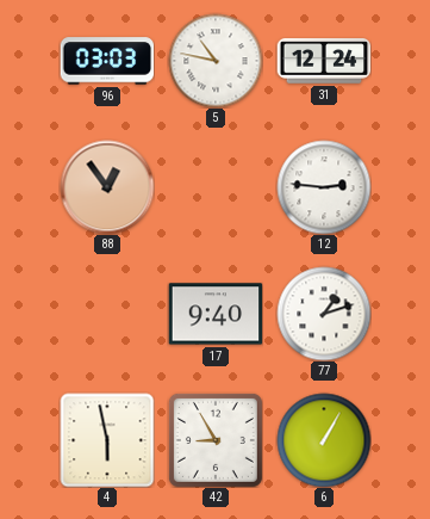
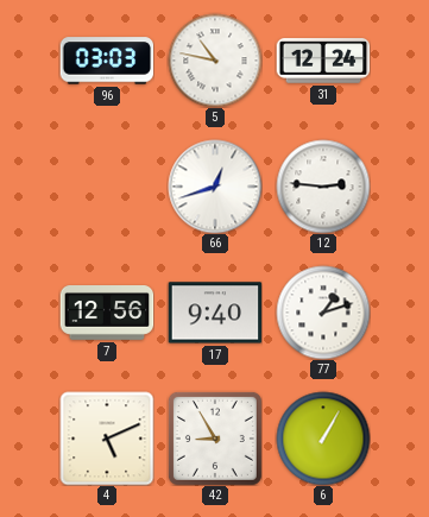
88: 12:54 -> none
66: none -> 12:42
7: none -> 12:56
4: 5:58 -> 5:11
